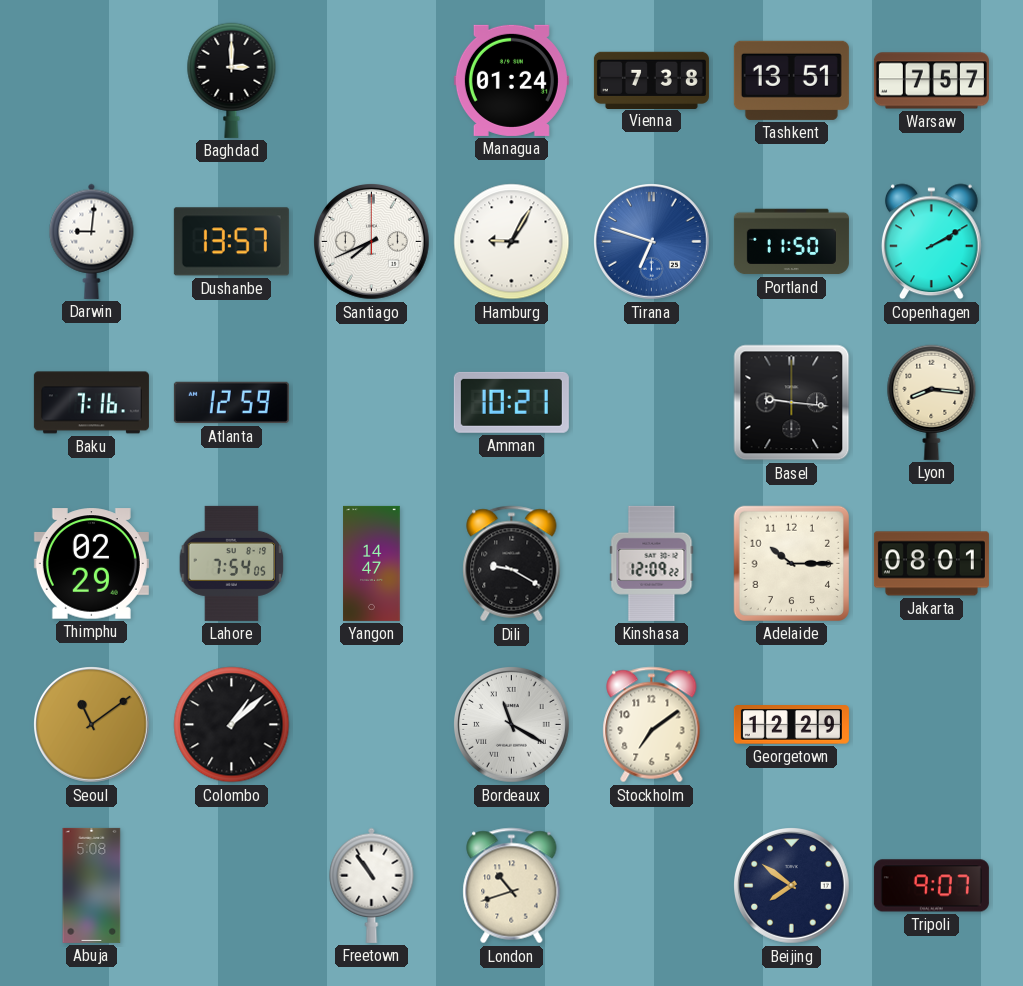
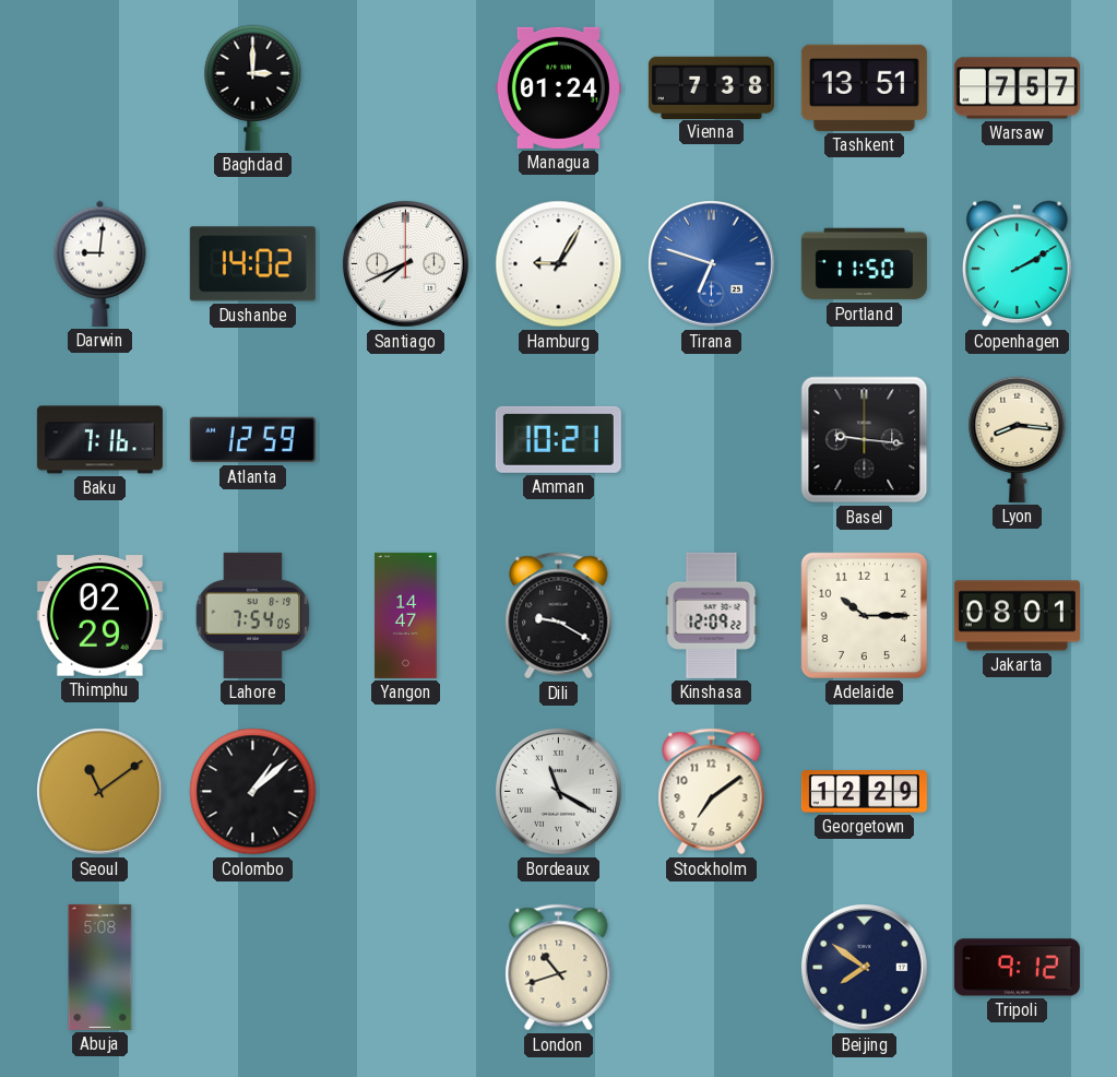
Dushanbe: 13:57 -> 14:02
Freetown: 10:54 -> none
Tripoli: 9:07 -> 9:12
